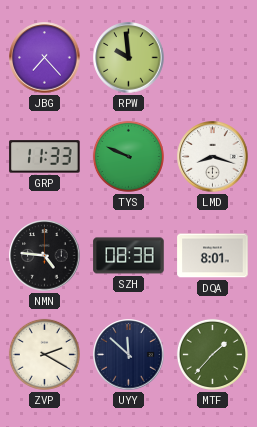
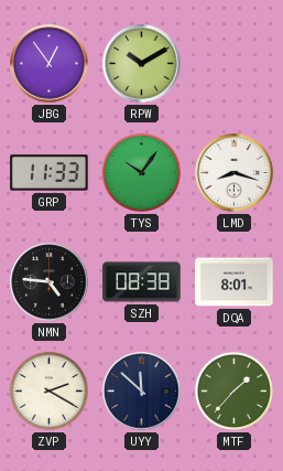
JBG: 7:23 -> 12:54
RPW: 9:59 -> 10:10
TYS: 9:49 -> 10:06
